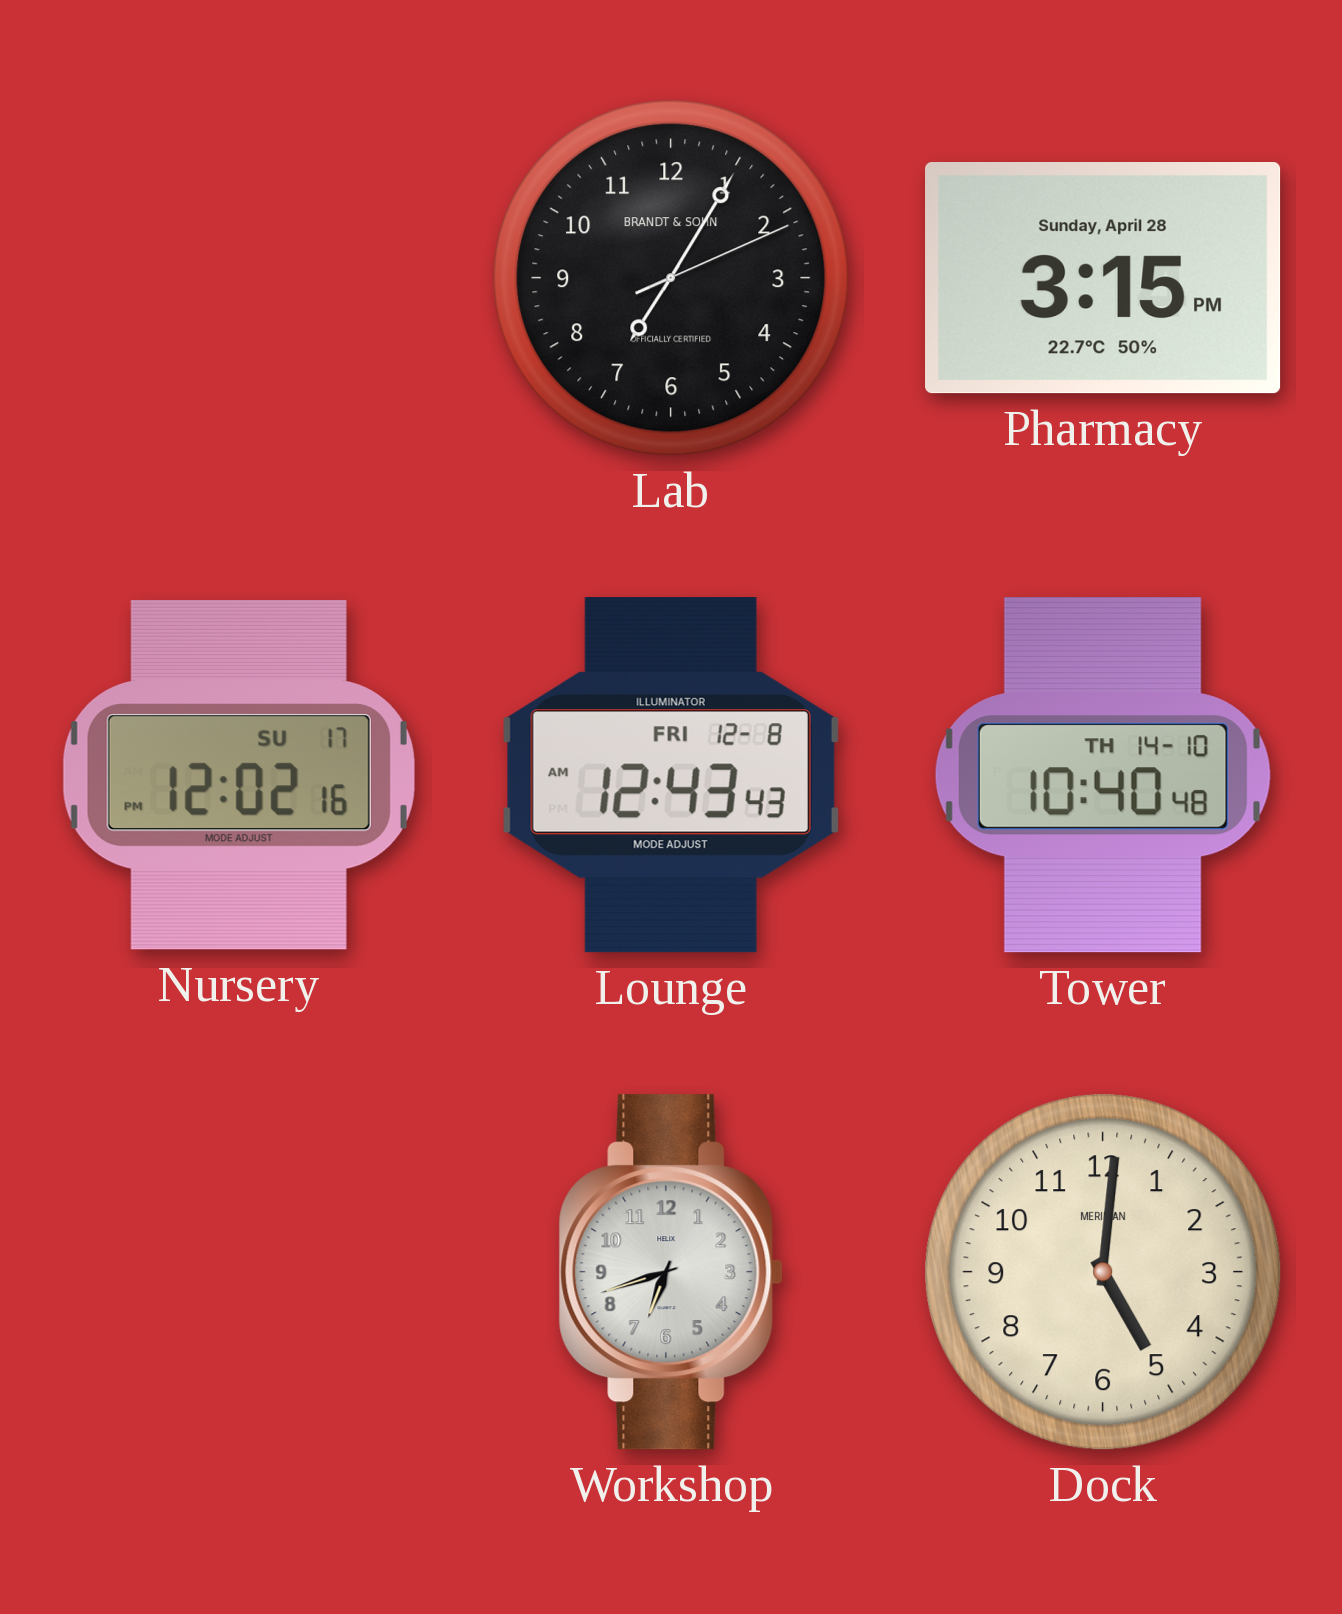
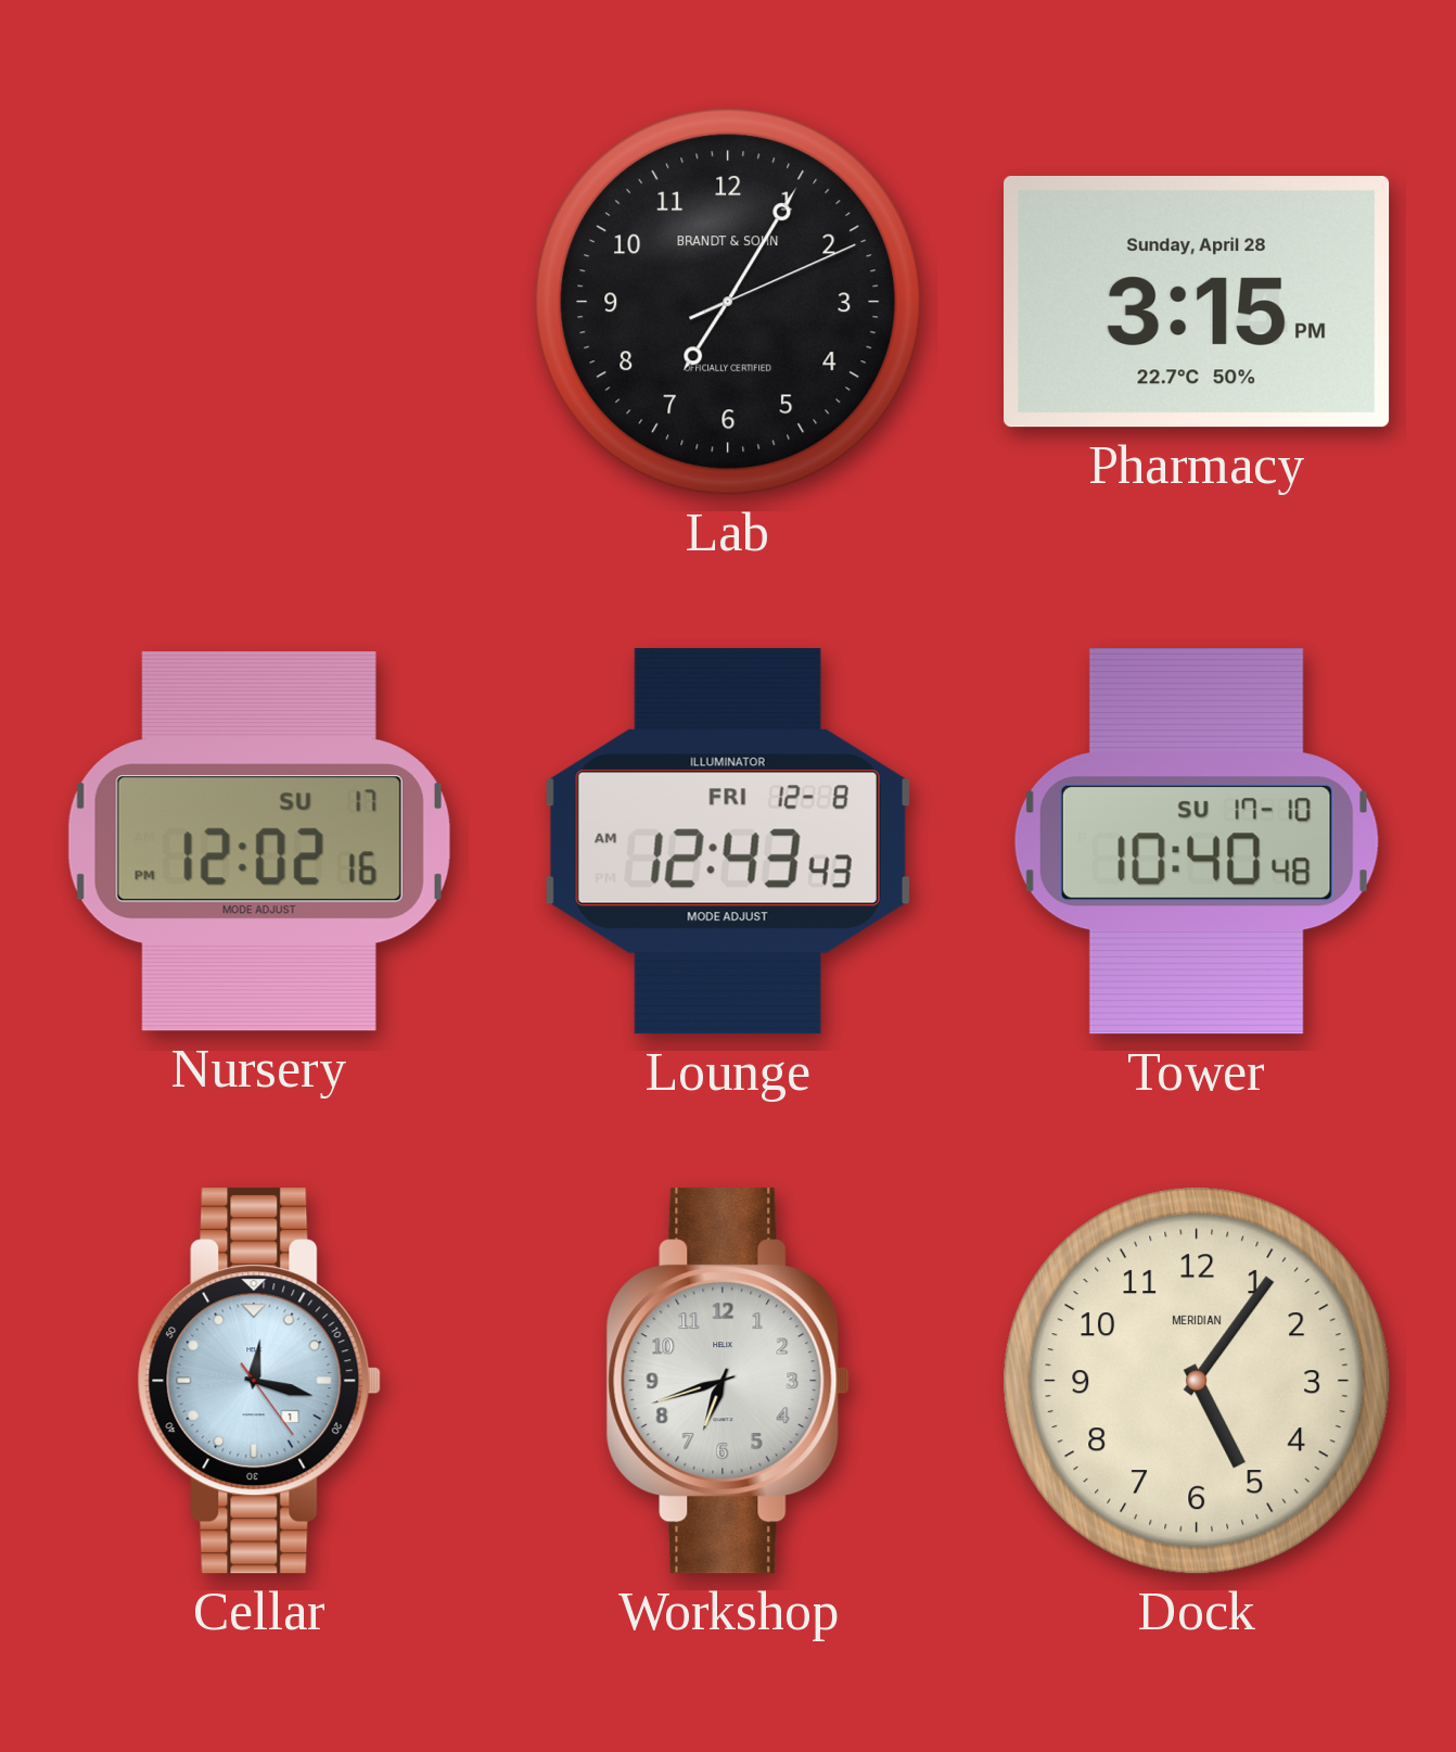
Tower date: TH 14-10 -> SU 17-10
Cellar: none -> 12:17
Dock: 5:01 -> 5:06
